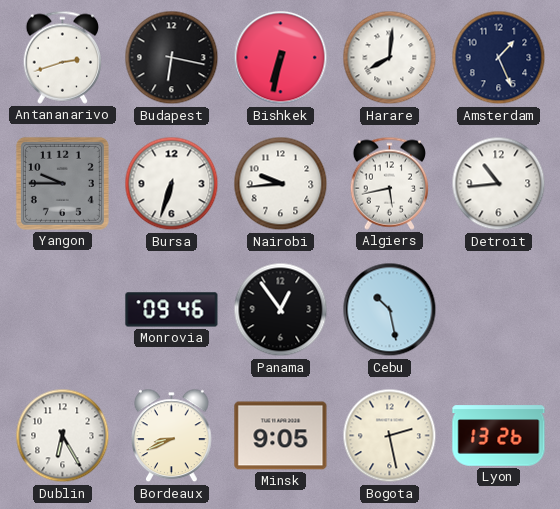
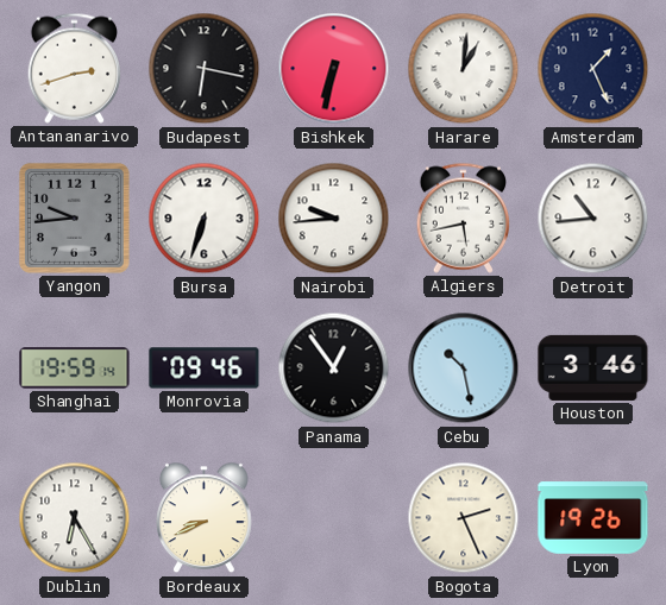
Harare: 8:01 -> 1:01
Yangon: 9:45 -> 9:44
Shanghai: none -> 19:59
Houston: none -> 3:46
Minsk: 9:05 -> none
Bogota: 2:28 -> 2:26
Lyon: 13:26 -> 19:26
